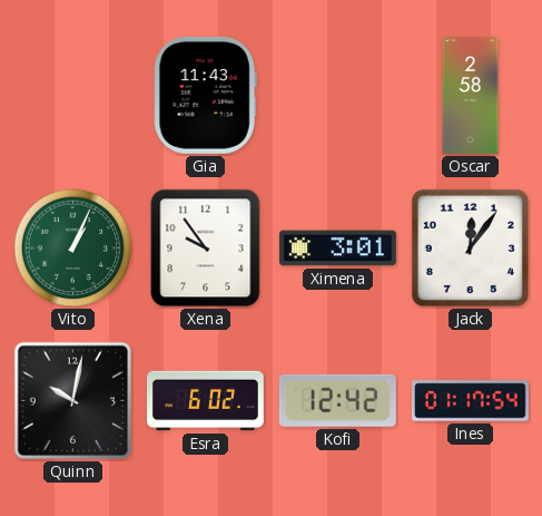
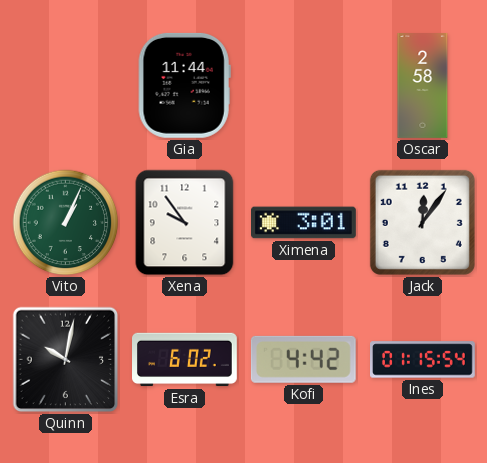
Gia: 11:43 -> 11:44
Kofi: 12:42 -> 4:42
Ines: 01:17 -> 01:15
